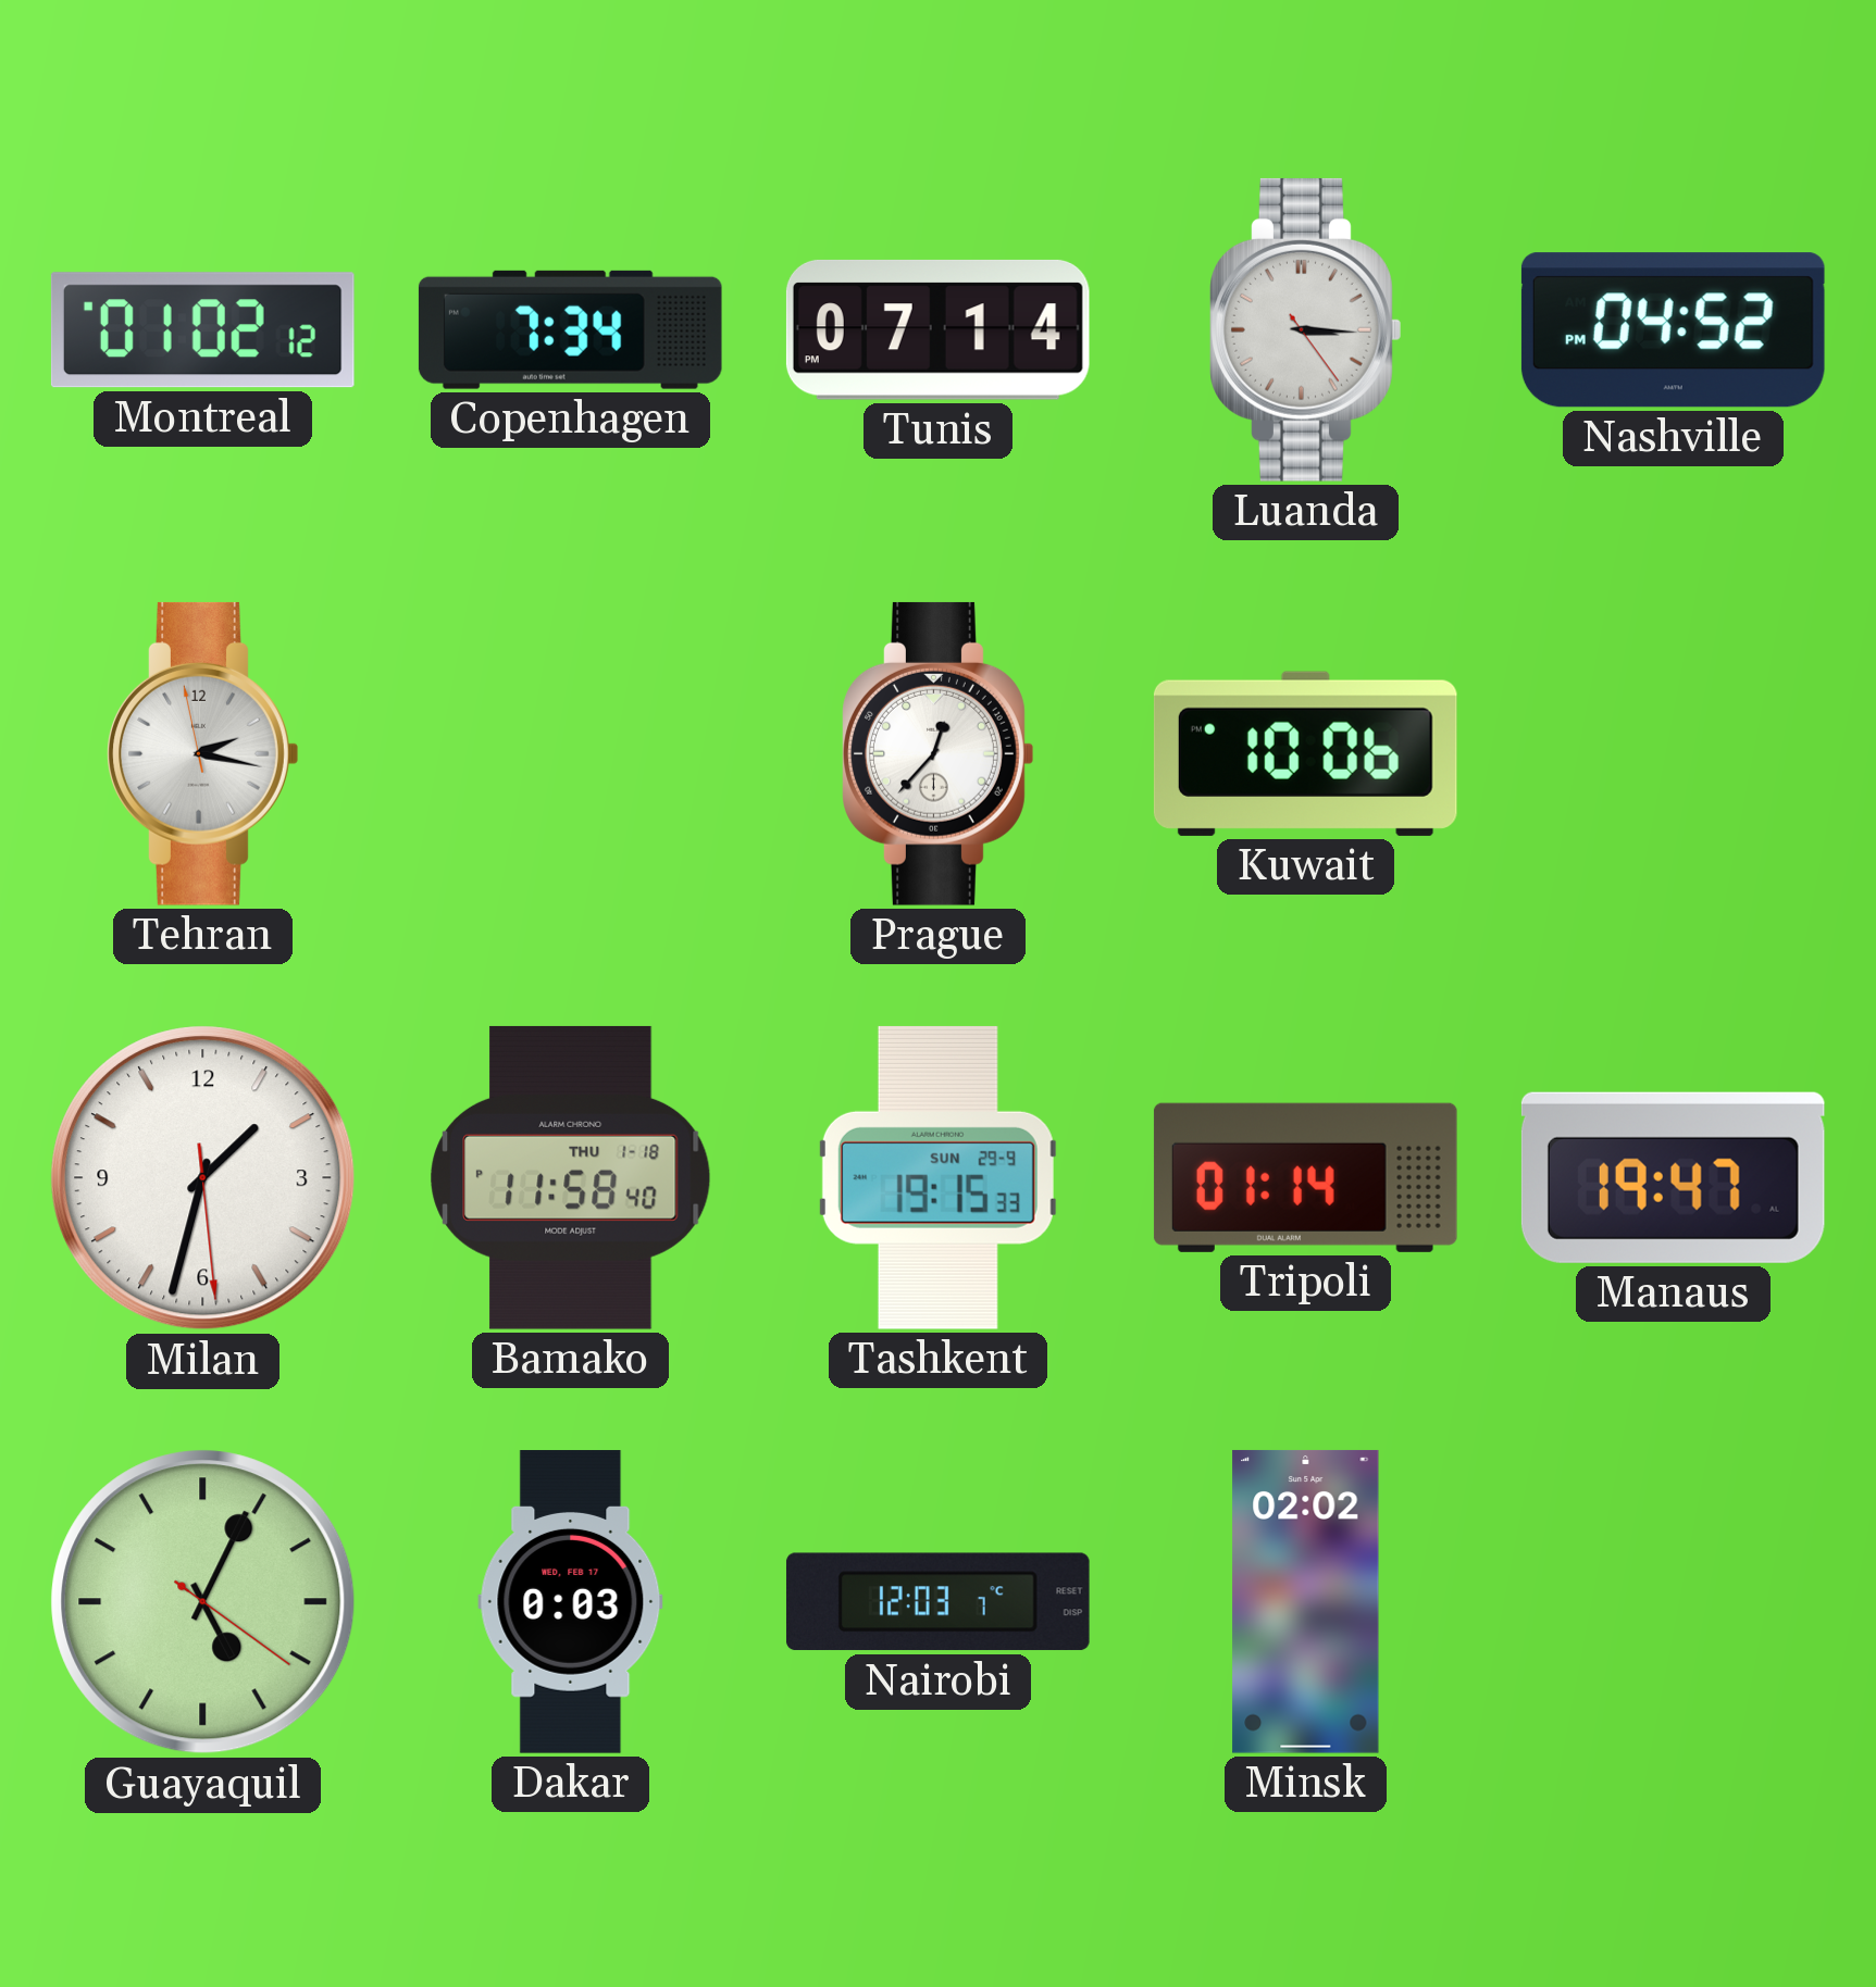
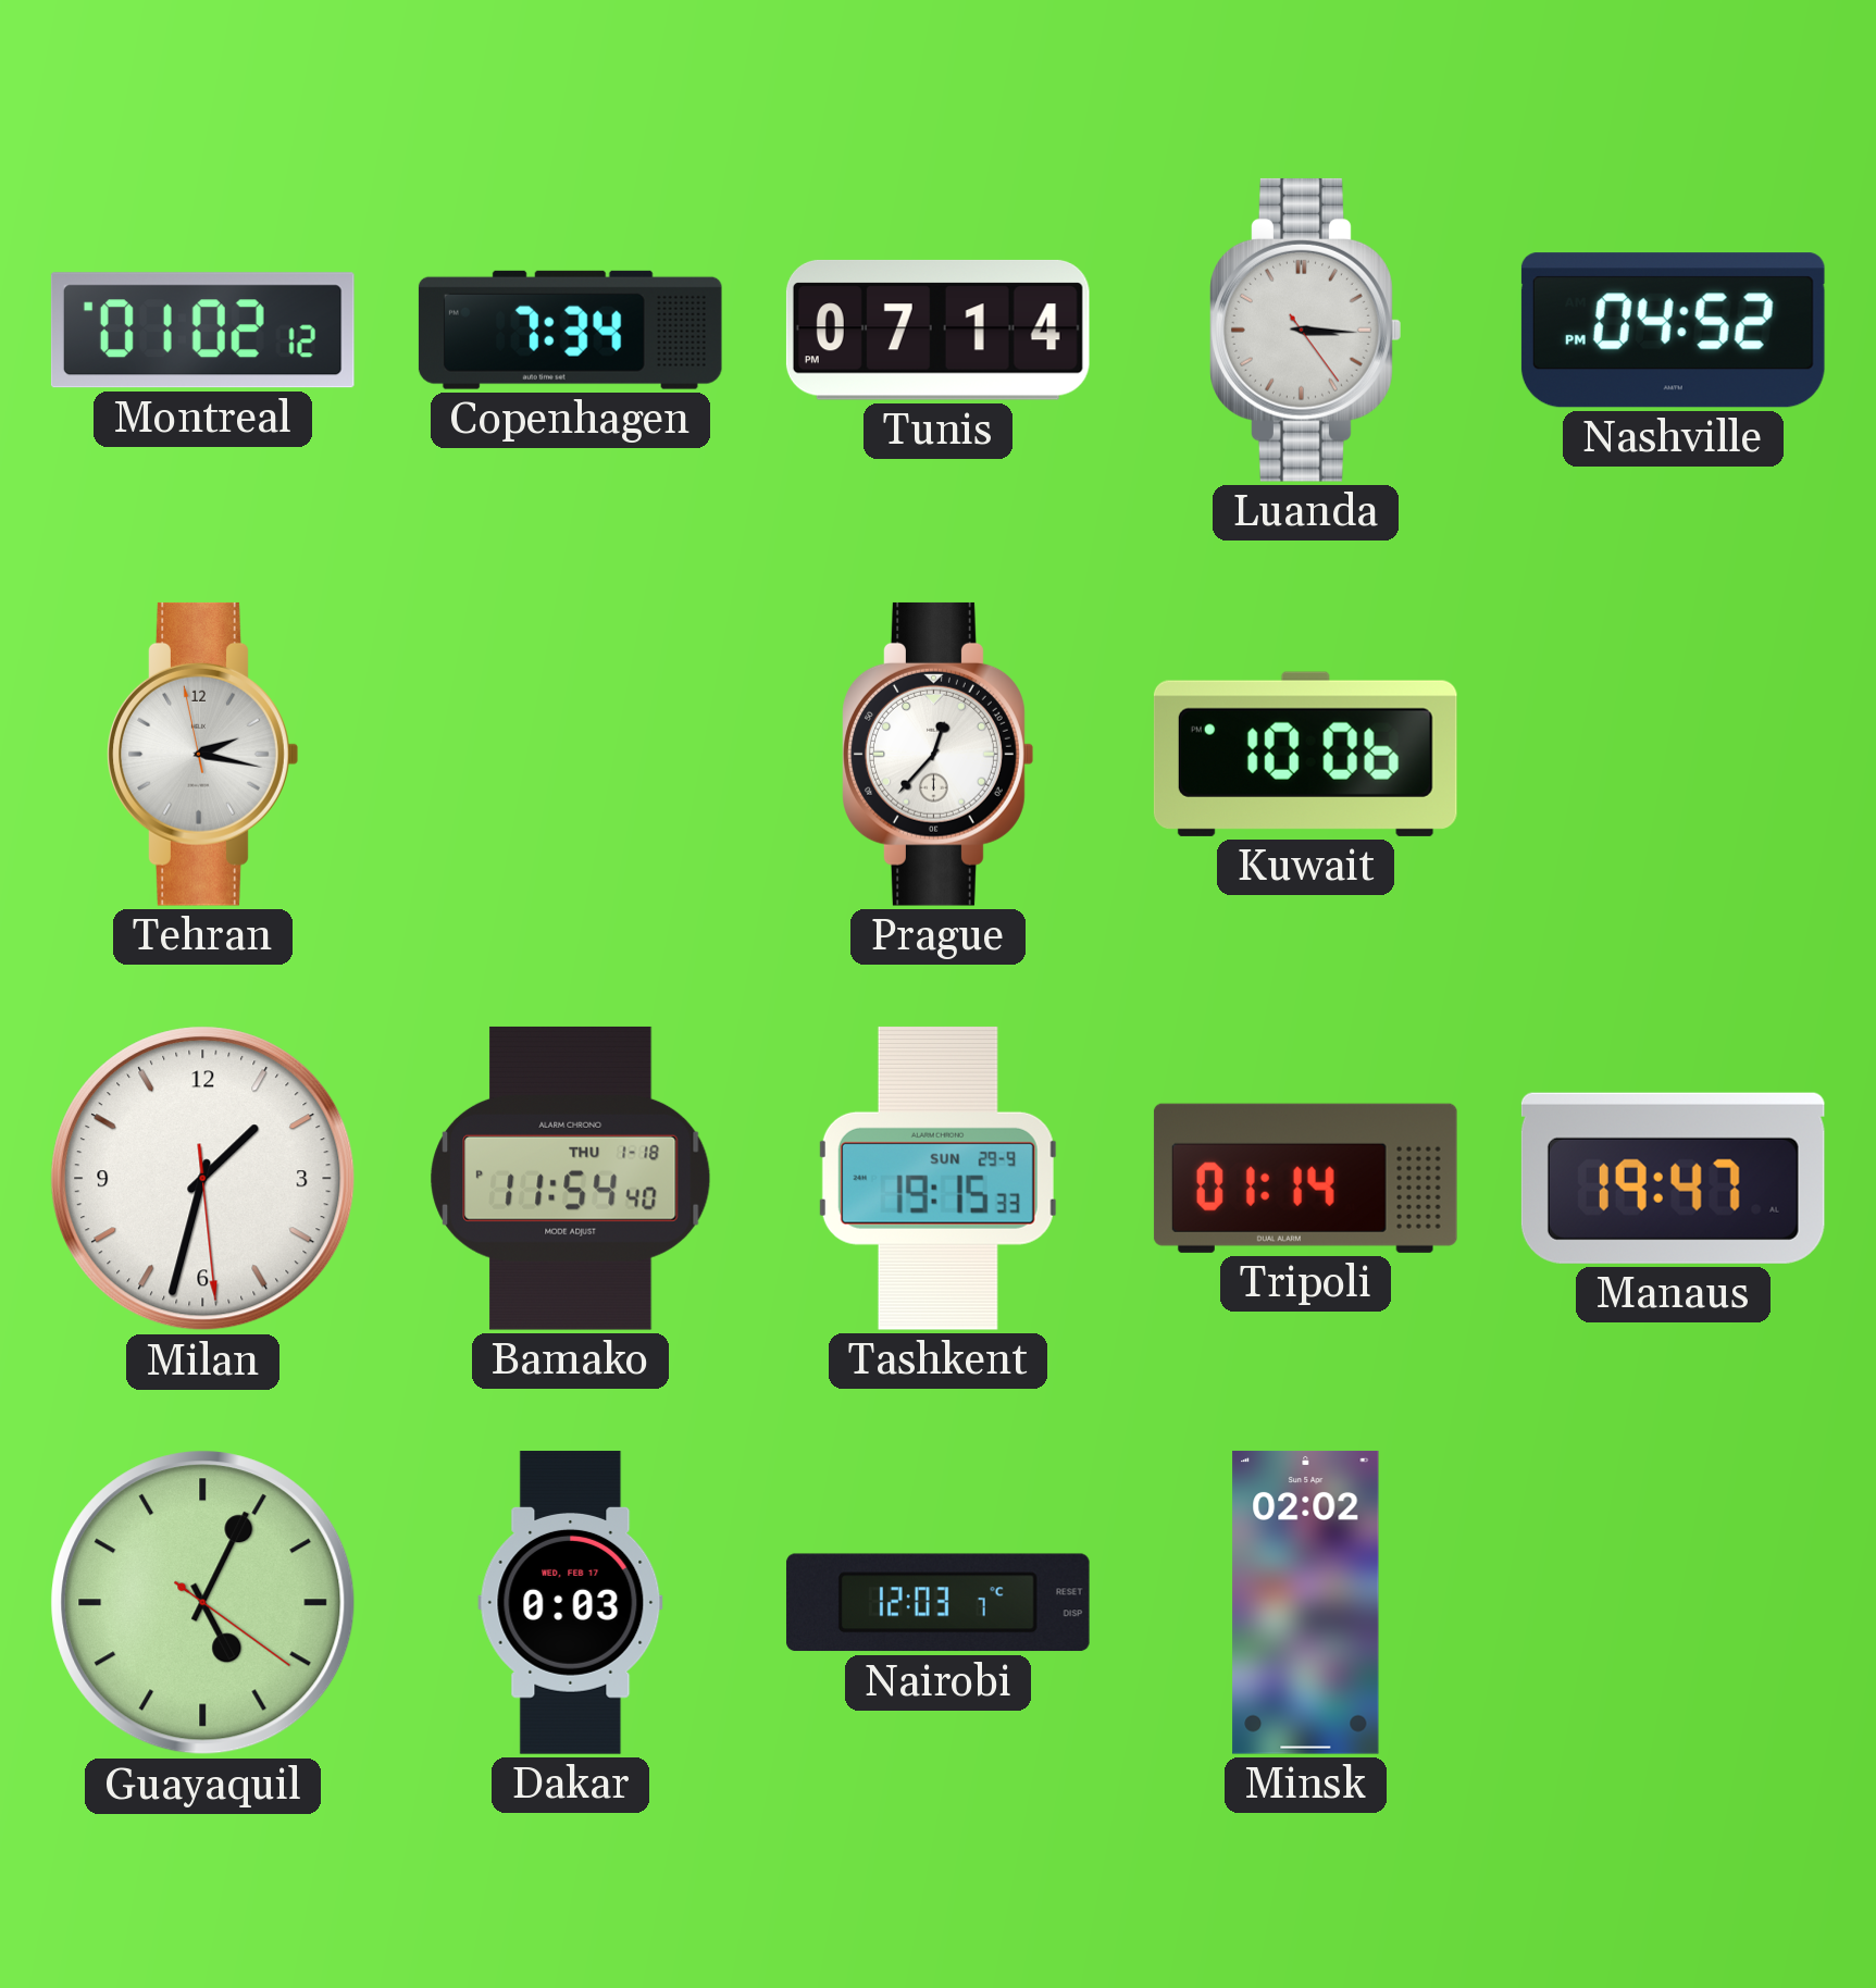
Bamako: 11:58 -> 11:54
